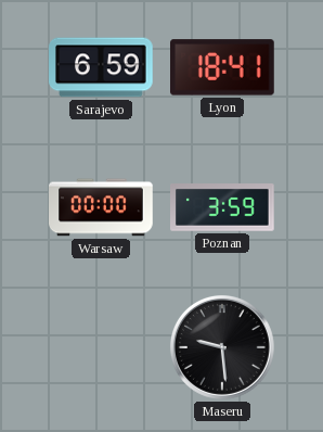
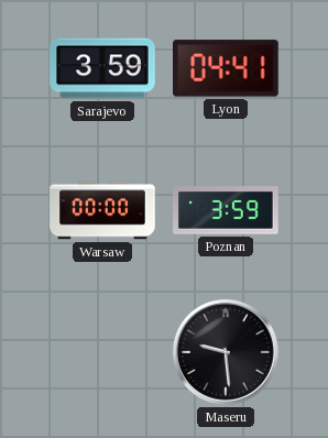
Sarajevo: 6:59 -> 3:59
Lyon: 18:41 -> 04:41
